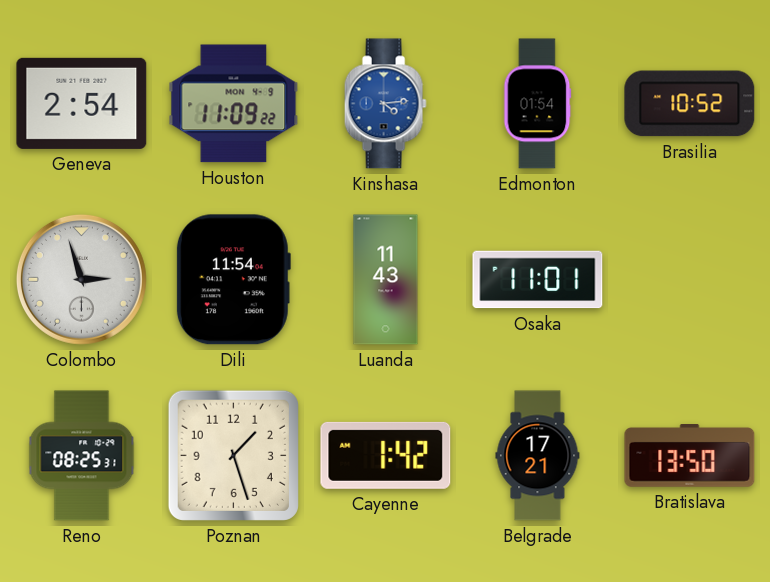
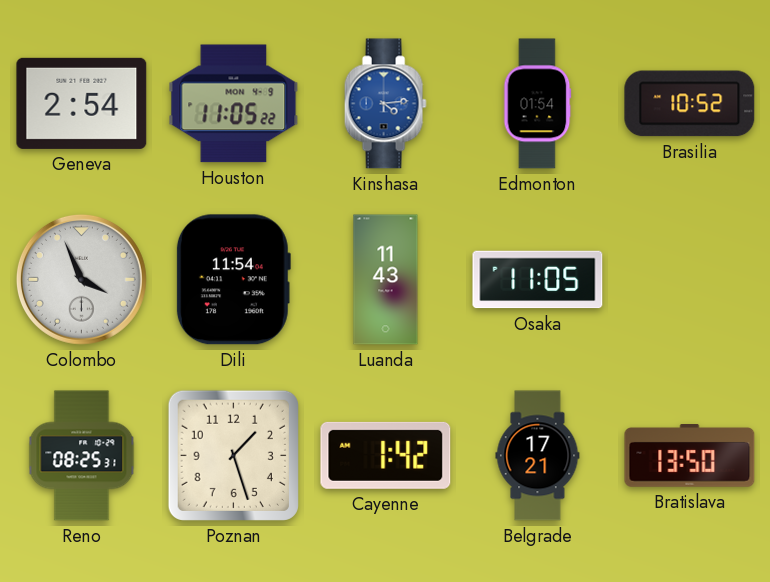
Houston: 11:09 -> 11:05
Colombo: 2:57 -> 3:56
Osaka: 11:01 -> 11:05
